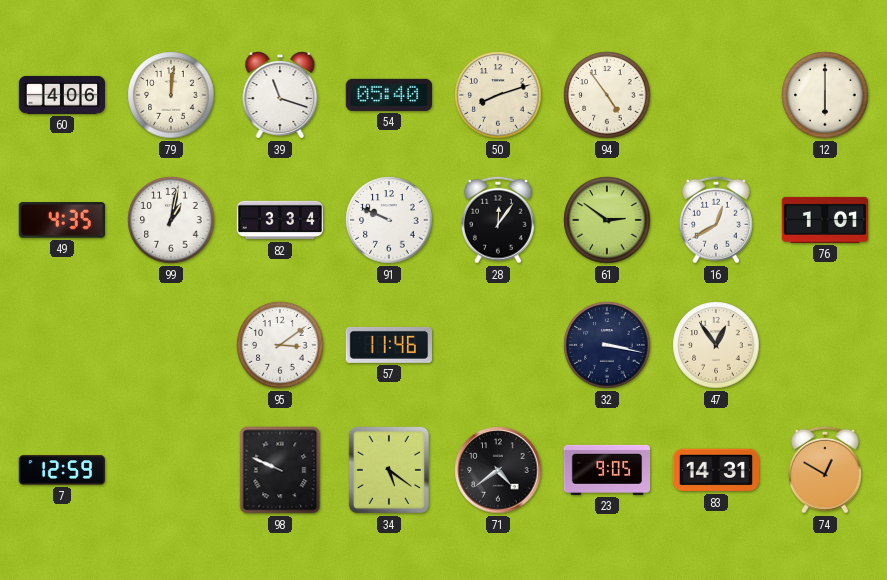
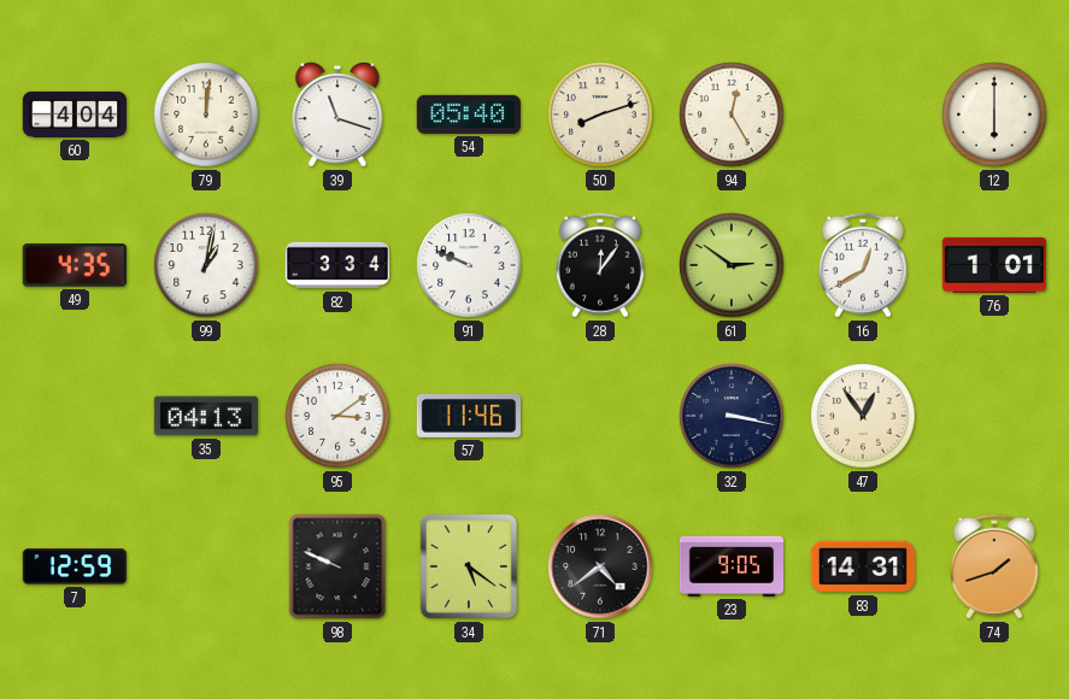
60: 4:06 -> 4:04
94: 4:54 -> 12:25
35: none -> 04:13
74: 12:50 -> 1:42
